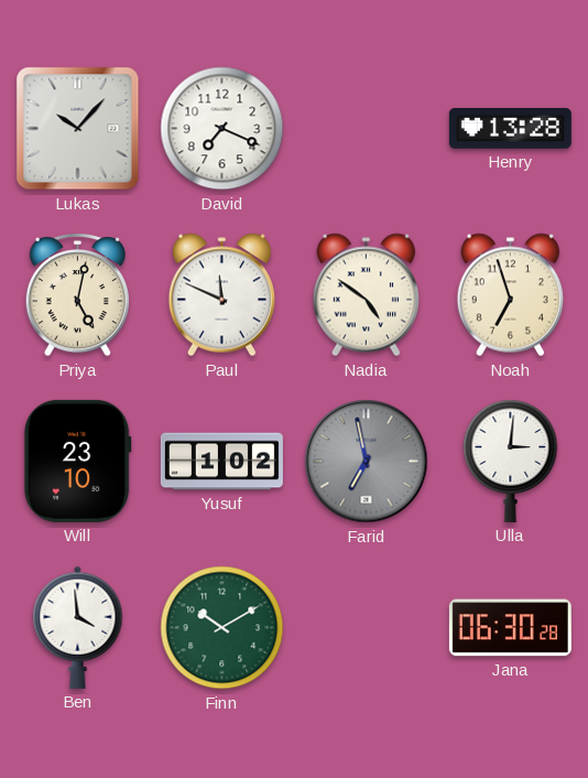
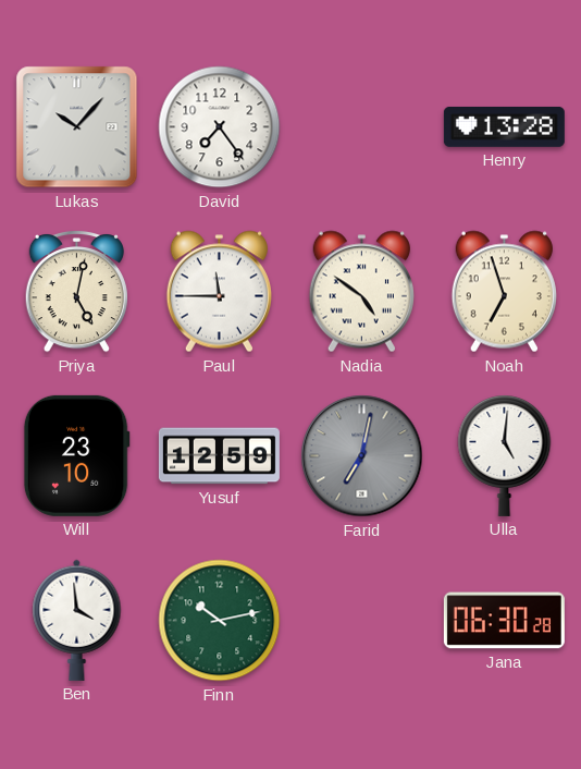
David: 7:19 -> 7:24
Paul: 11:49 -> 11:45
Yusuf: 1:02 -> 12:59
Farid: 6:58 -> 7:02
Ulla: 3:01 -> 5:01
Finn: 10:10 -> 10:13
